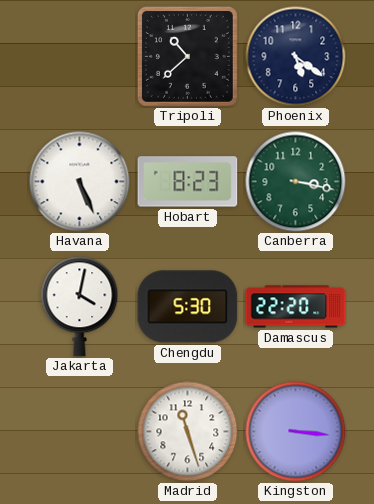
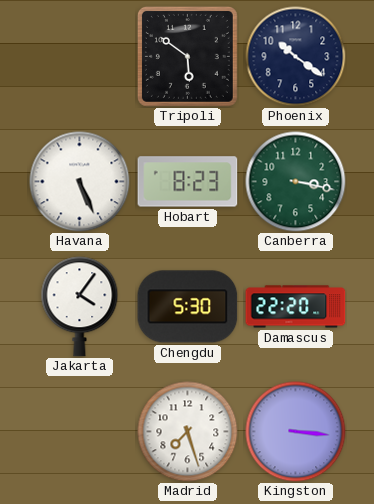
Tripoli: 10:38 -> 5:51
Phoenix: 5:21 -> 10:21
Jakarta: 4:02 -> 4:06
Madrid: 11:27 -> 7:27
